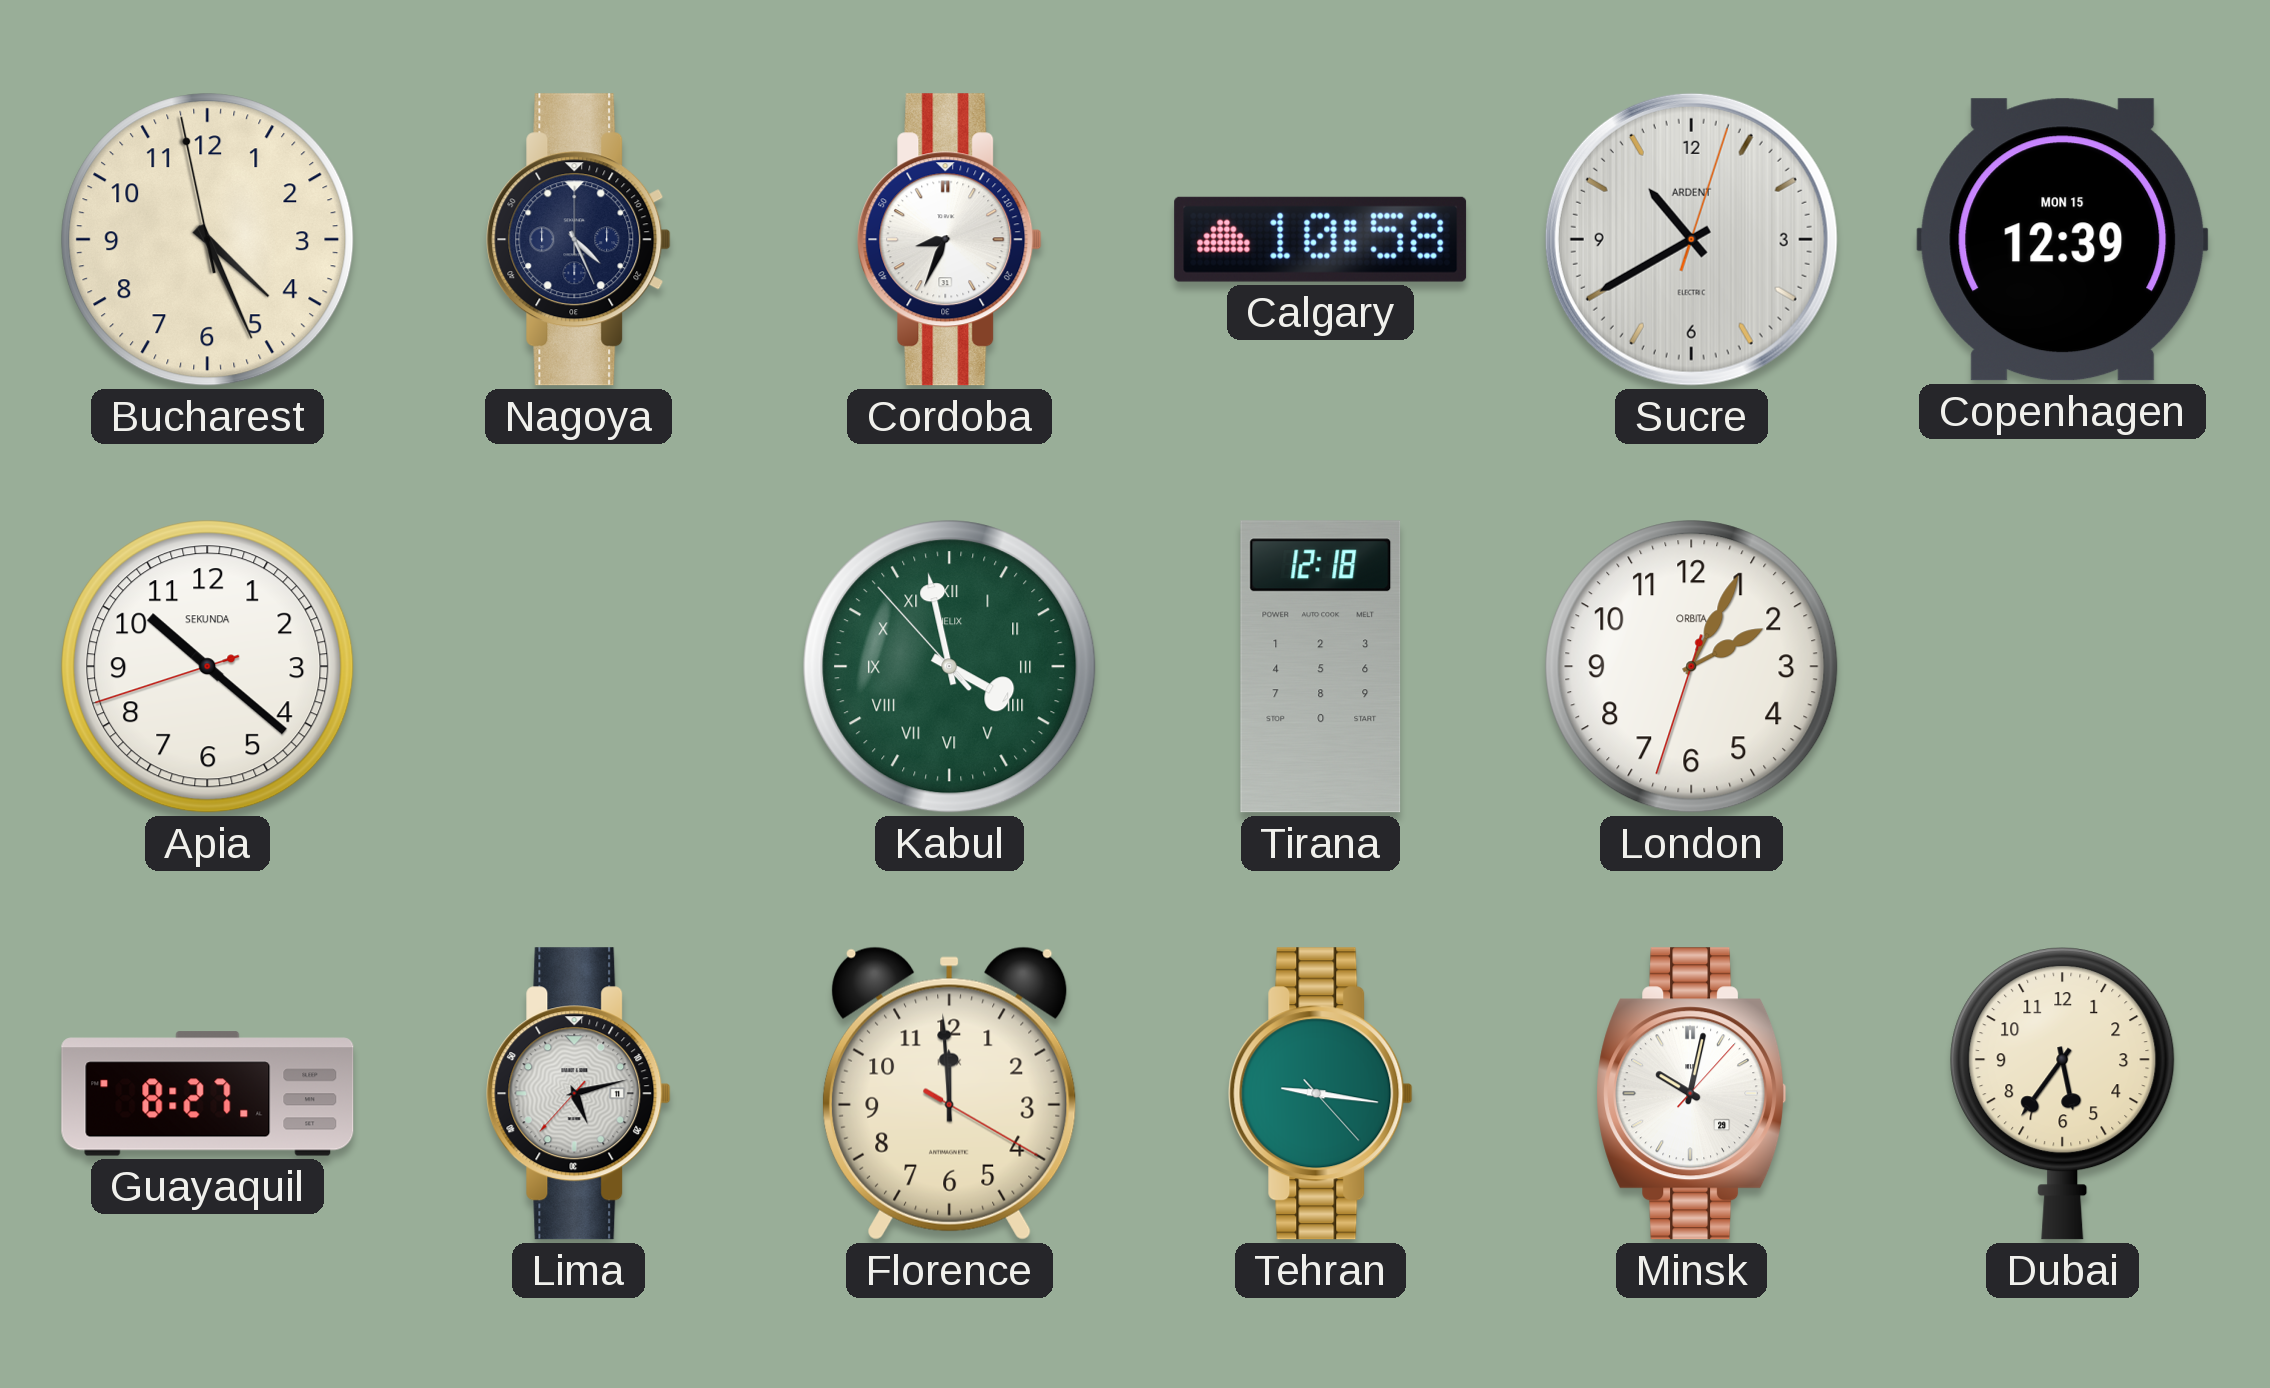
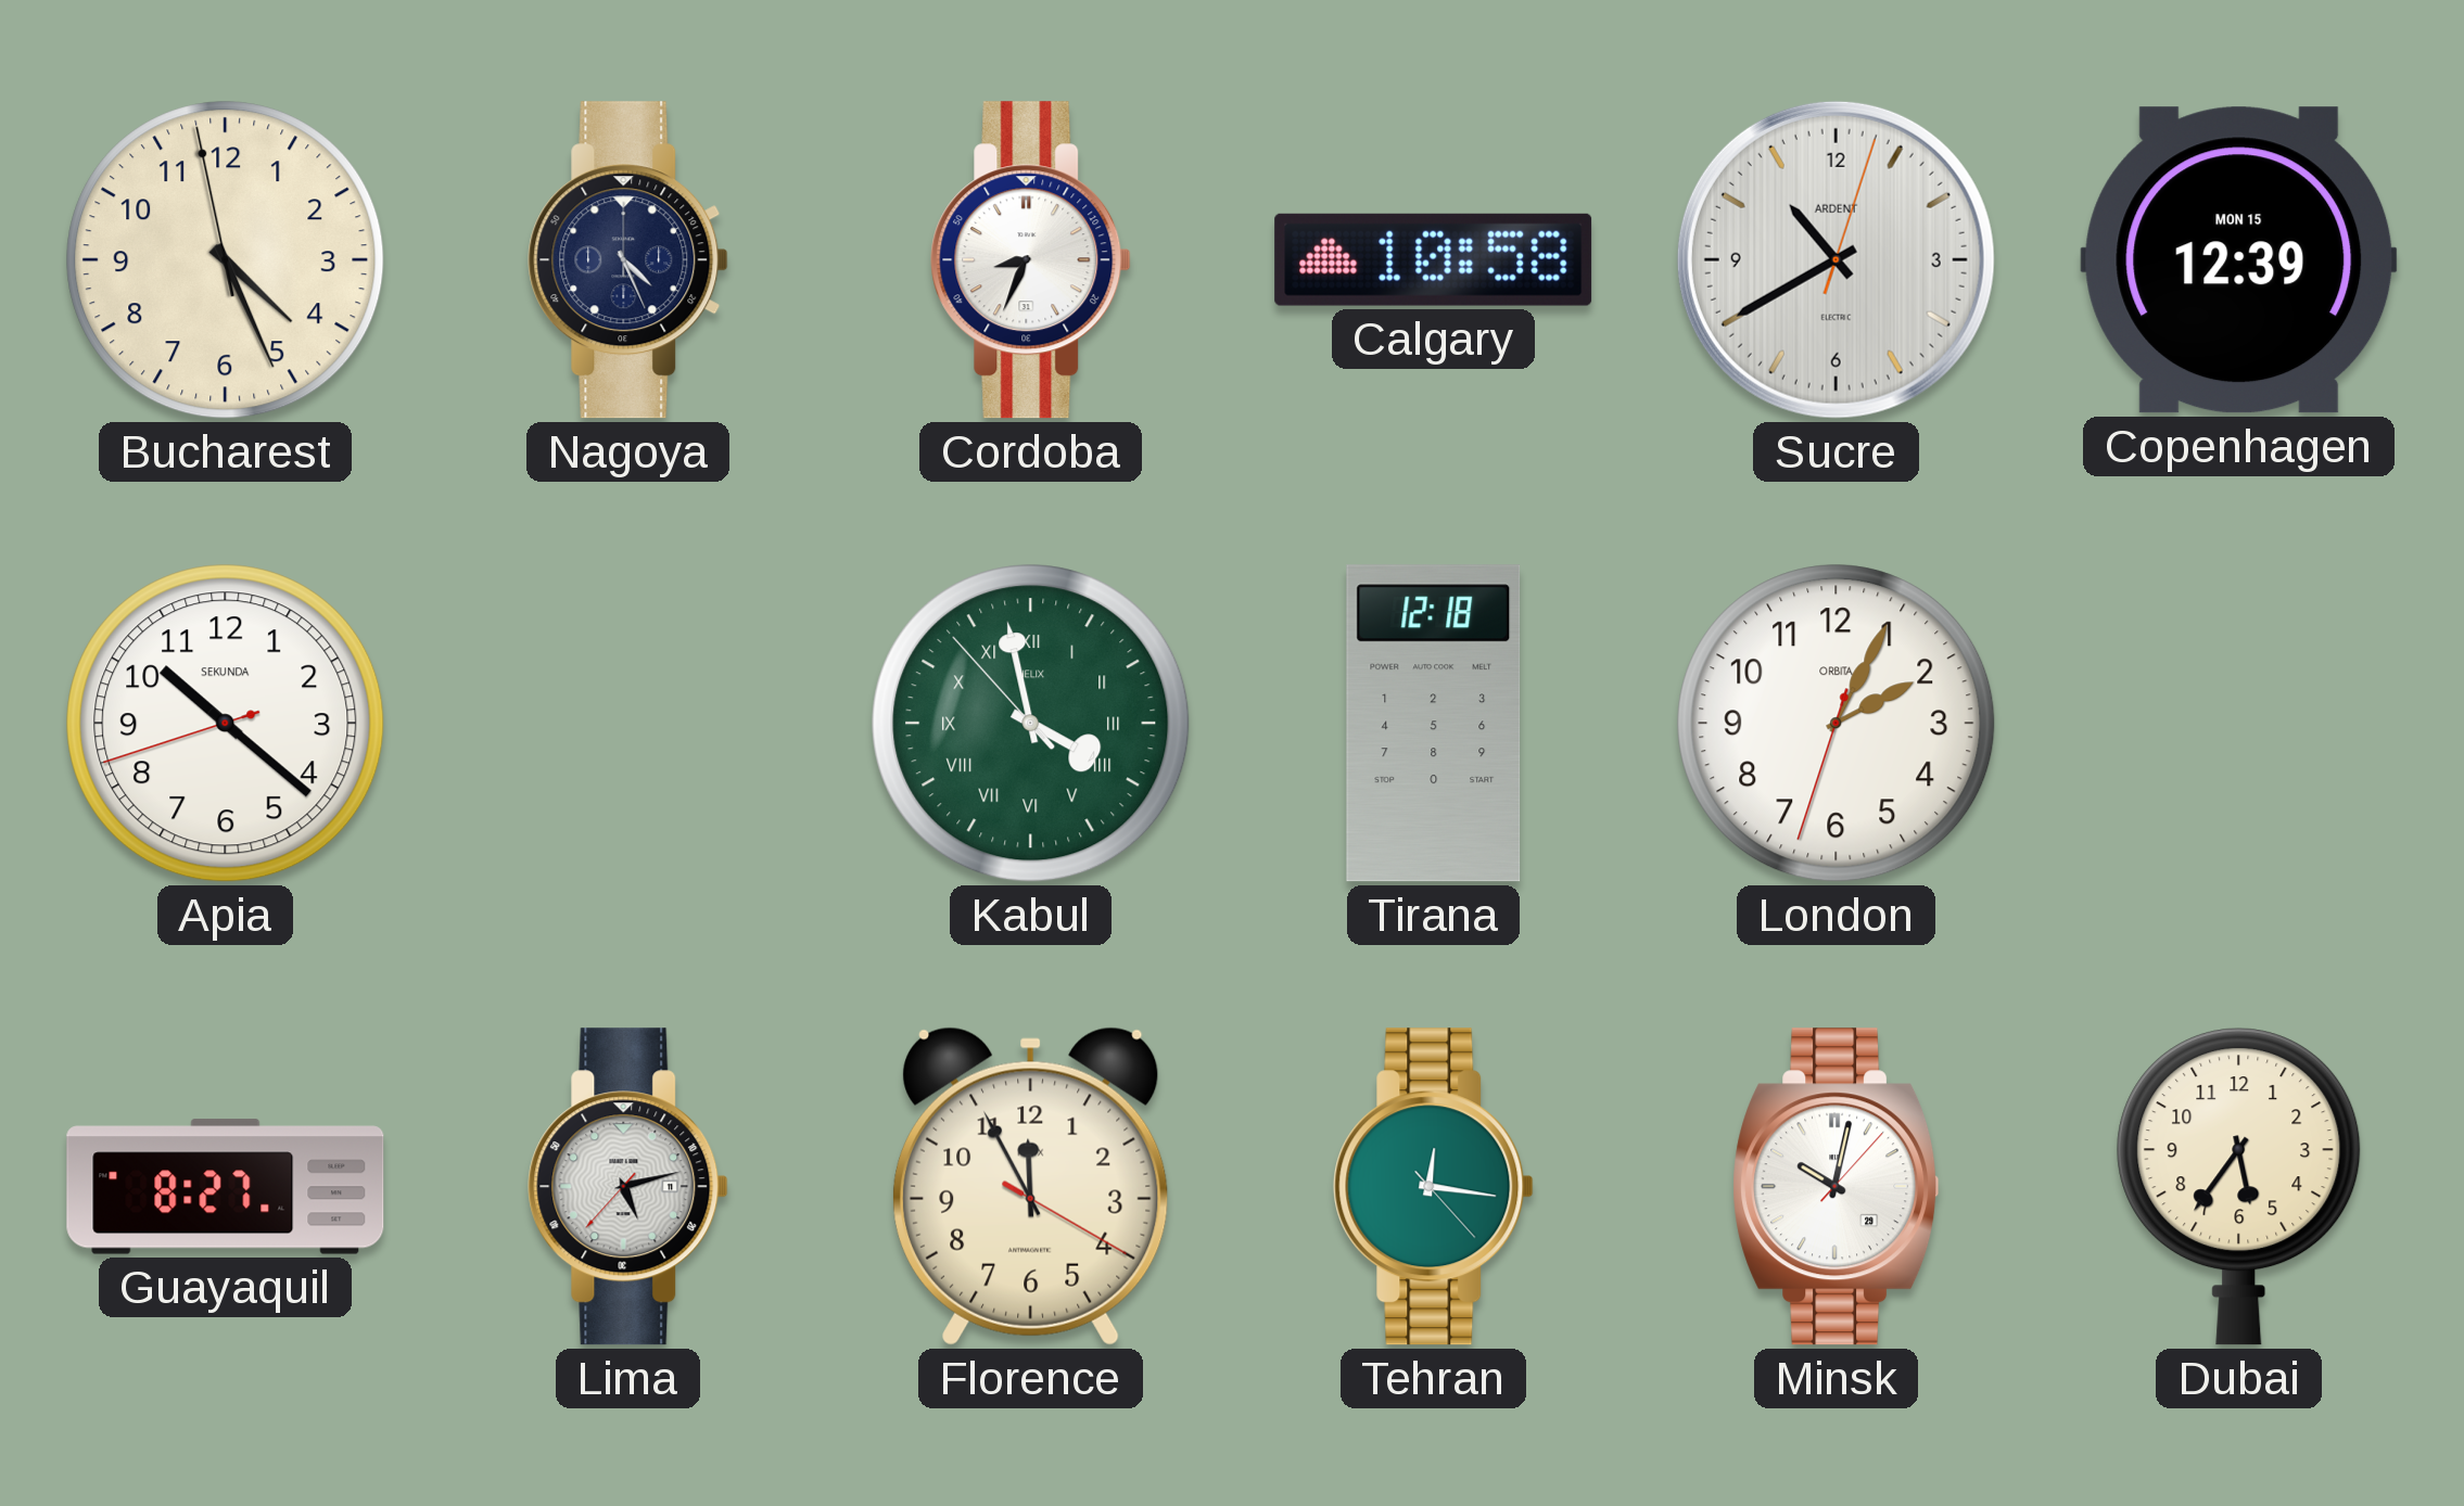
Florence: 11:59 -> 11:55
Tehran: 9:16 -> 12:16
